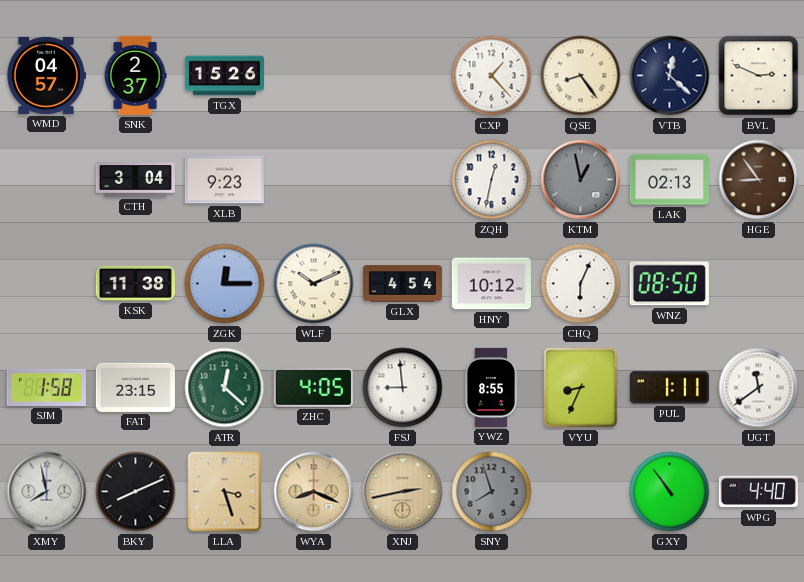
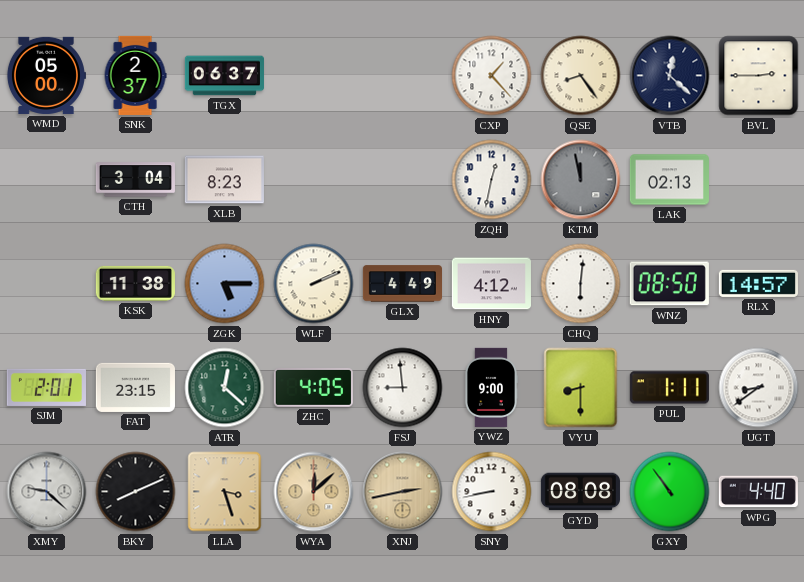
WMD: 04:57 -> 05:00
TGX: 15:26 -> 06:37
BVL: 2:49 -> 2:45
XLB: 9:23 -> 8:23
KTM: 12:58 -> 11:58
HGE: 8:54 -> none
ZGK: 12:15 -> 5:15
WLF: 10:11 -> 2:11
GLX: 4:54 -> 4:49
HNY: 10:12 -> 4:12
CHQ: 6:04 -> 6:01
RLX: none -> 14:57
SJM: 1:58 -> 2:01
YWZ: 8:55 -> 9:00
VYU: 8:34 -> 8:30
UGT: 11:39 -> 8:39
XMY: 7:58 -> 9:22
WYA: 8:19 -> 12:08
SNY: 7:57 -> 8:43
SNY dial: grey -> white
GYD: none -> 08:08
